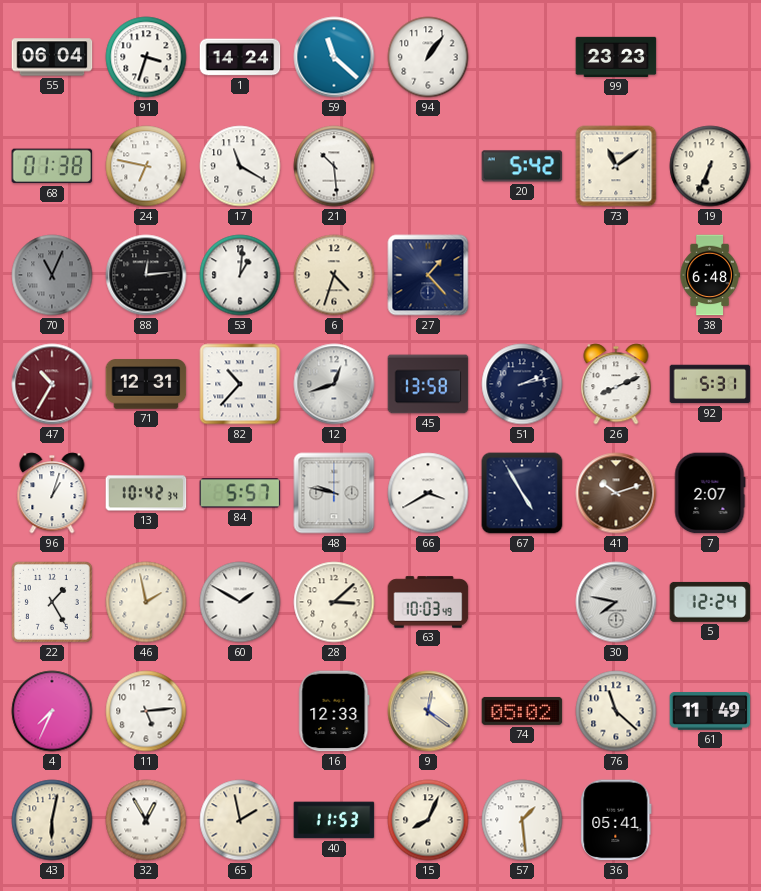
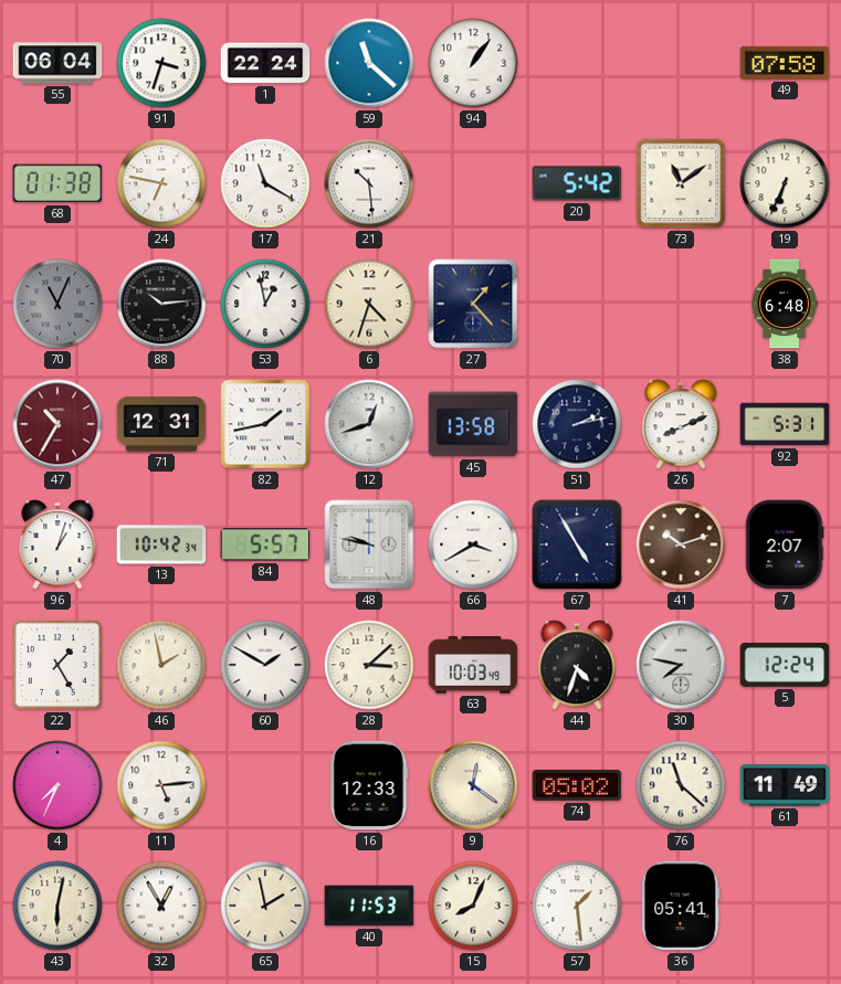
1: 14:24 -> 22:24
99: 23:23 -> none
49: none -> 07:58
88: 12:14 -> 10:14
53: 1:01 -> 12:58
82: 10:37 -> 1:43
44: none -> 4:33
